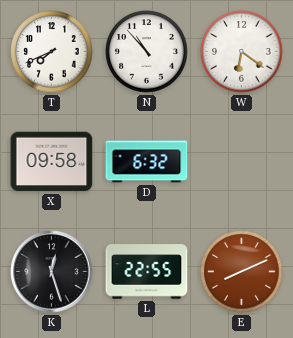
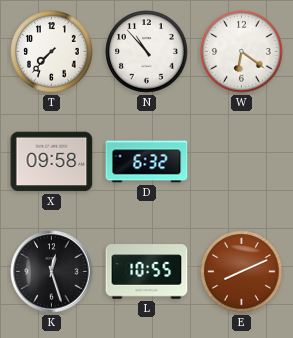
T: 7:41 -> 7:37
L: 22:55 -> 10:55
